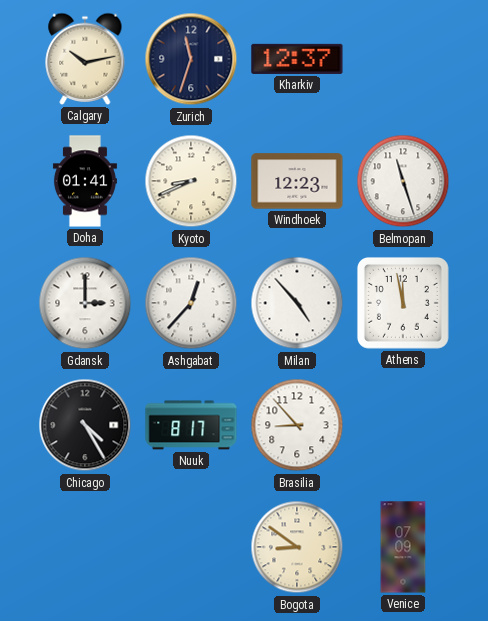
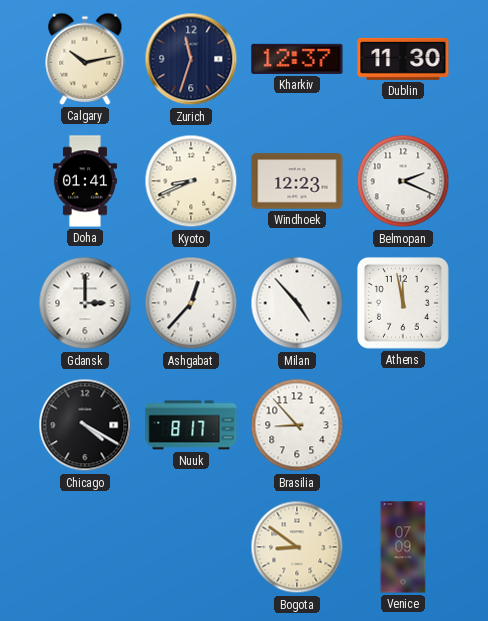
Dublin: none -> 11:30
Belmopan: 11:27 -> 2:19
Chicago: 4:25 -> 4:20
